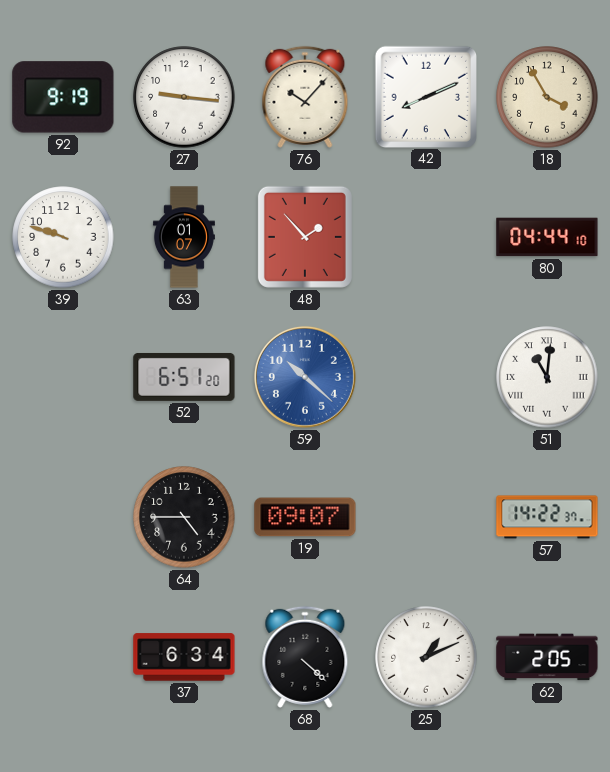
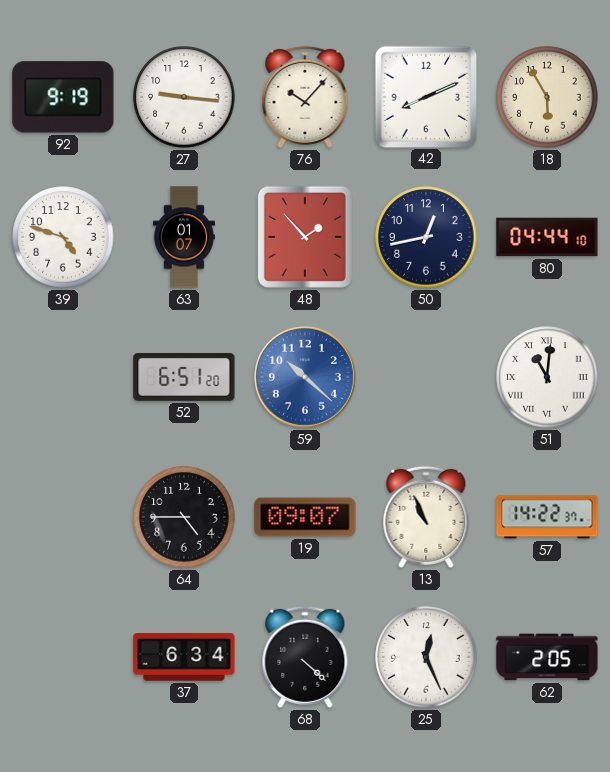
18: 3:55 -> 5:55
39: 9:48 -> 4:48
50: none -> 12:43
13: none -> 10:56
25: 1:11 -> 12:26
